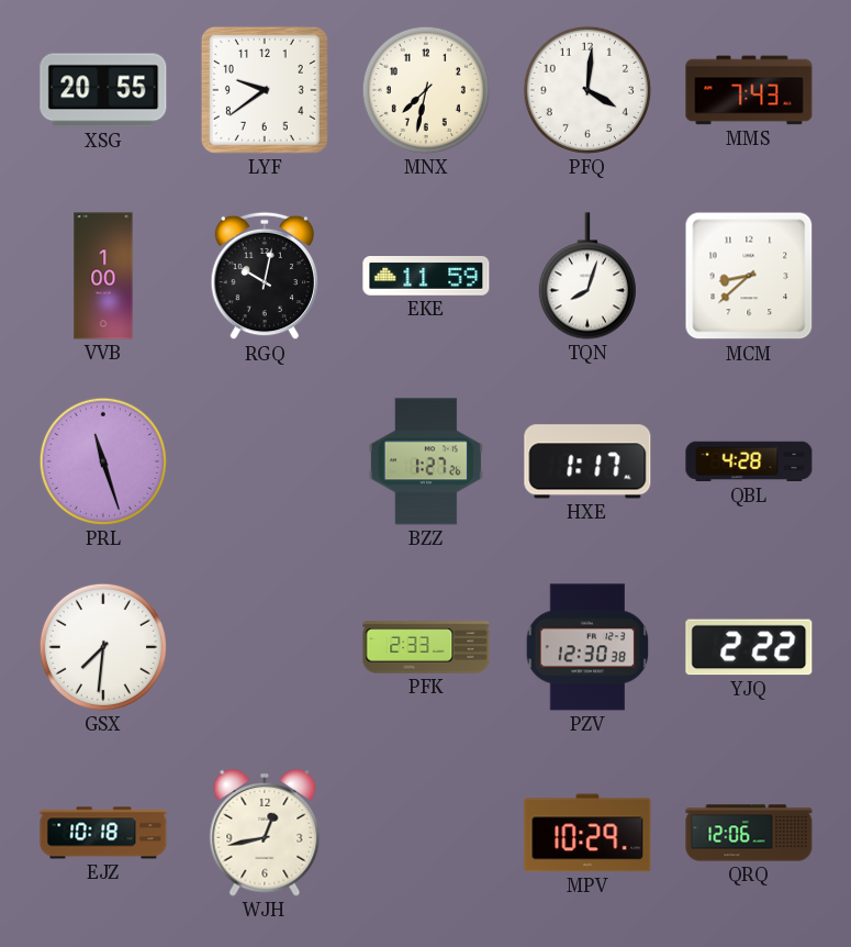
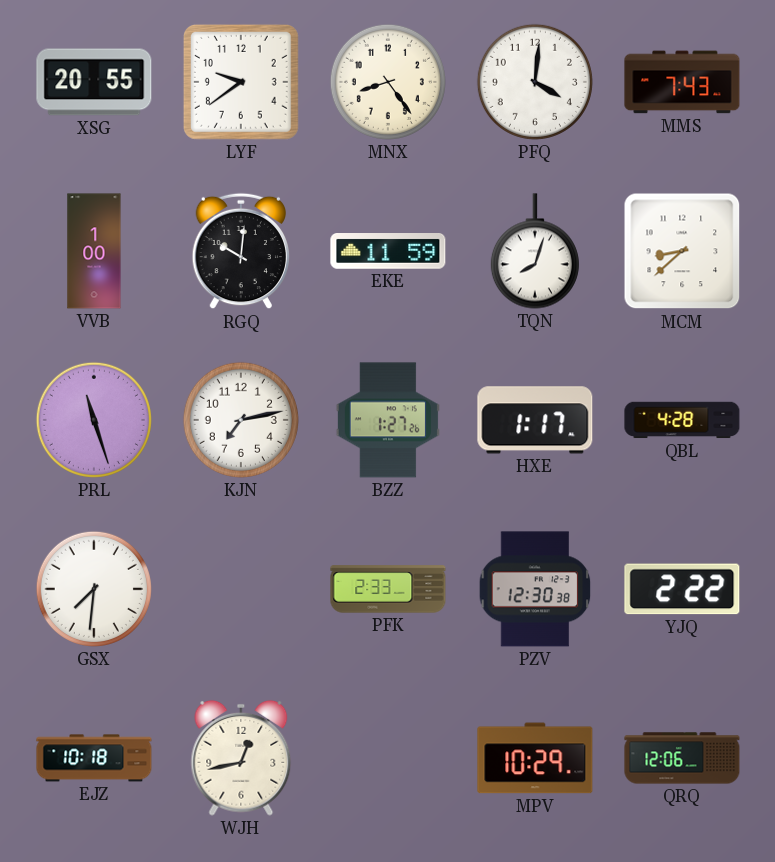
MNX: 7:32 -> 8:24
RGQ: 10:02 -> 10:01
KJN: none -> 7:13
